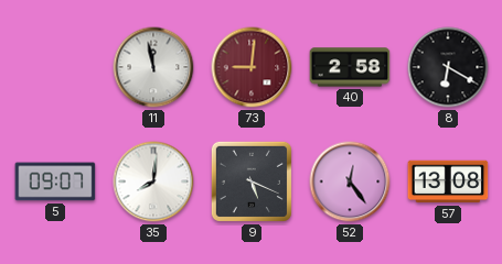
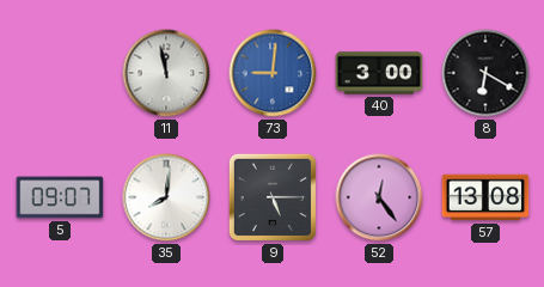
73 dial: burgundy -> blue
40: 2:58 -> 3:00
9: 5:19 -> 5:15
